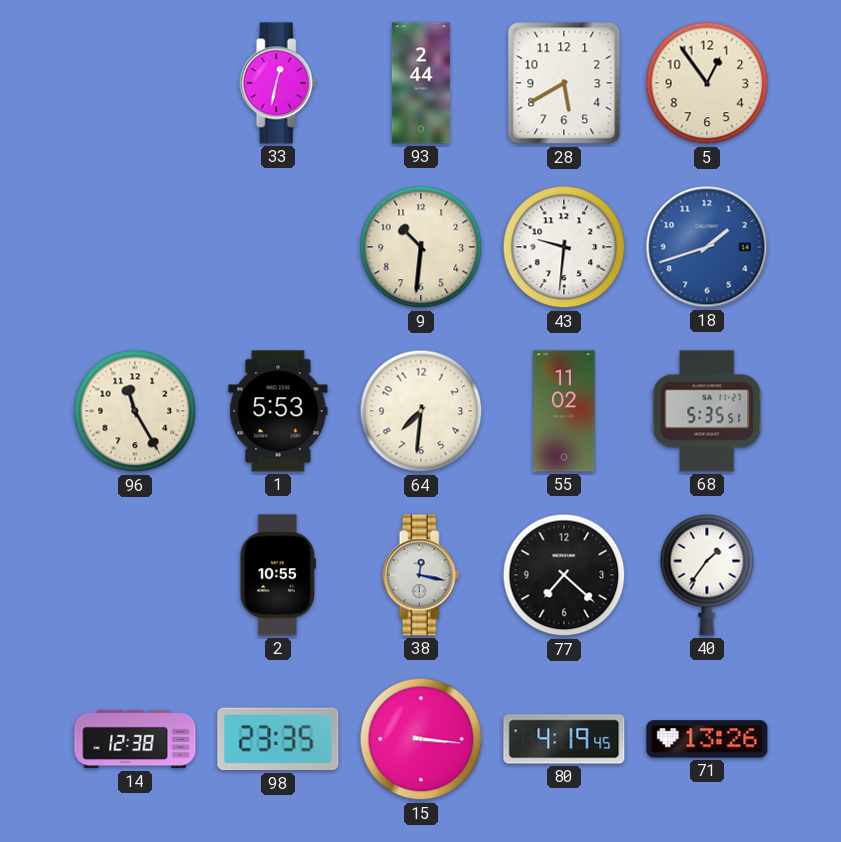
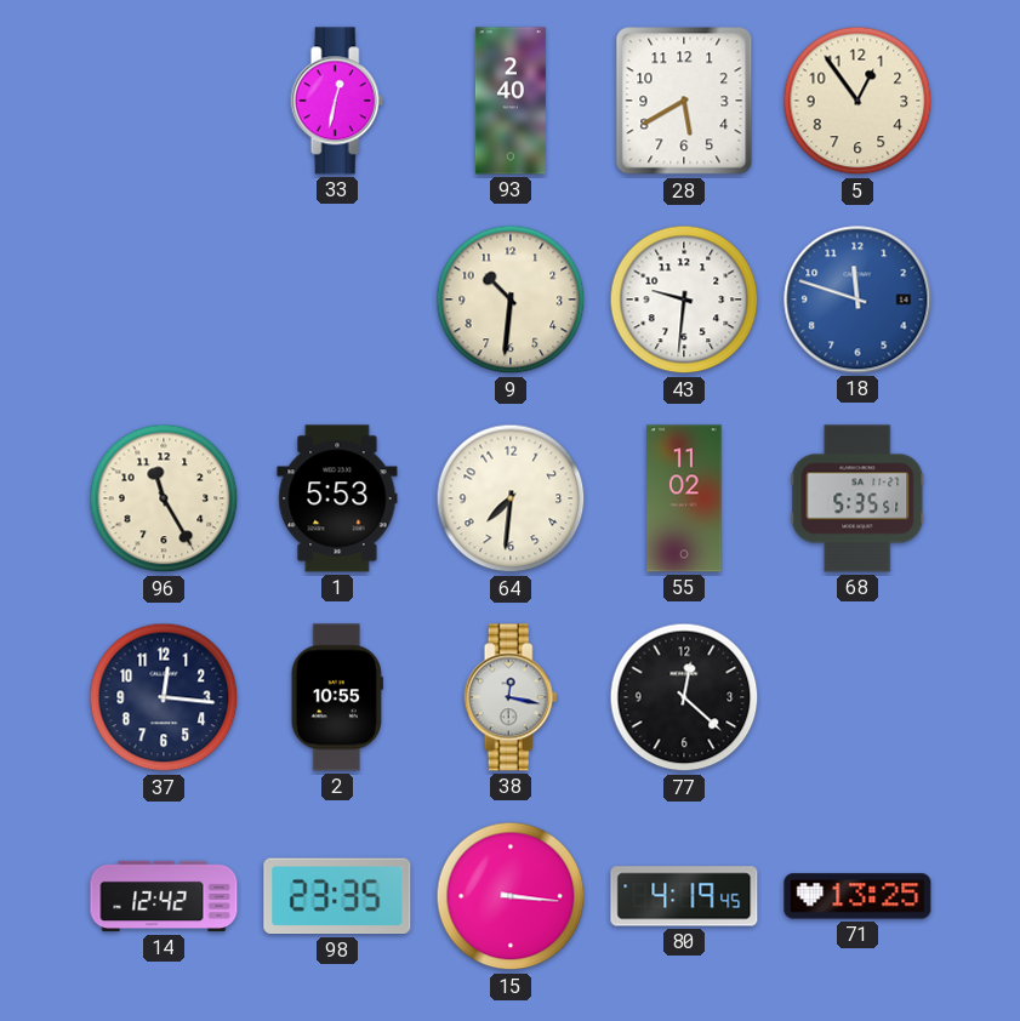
93: 2:44 -> 2:40
18: 1:42 -> 11:48
37: none -> 12:16
77: 7:22 -> 12:22
40: 1:36 -> none
14: 12:38 -> 12:42
71: 13:26 -> 13:25
